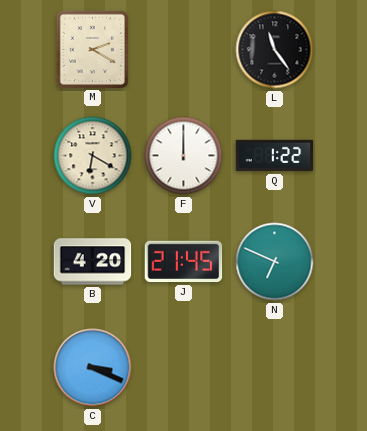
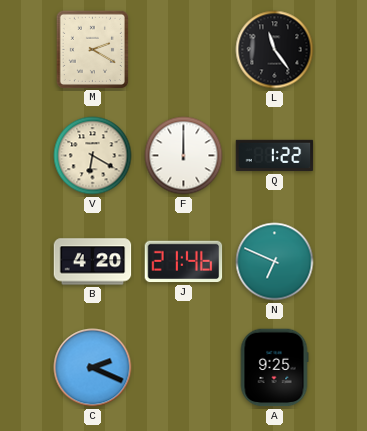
J: 21:45 -> 21:46
C: 3:19 -> 2:19
A: none -> 9:25
